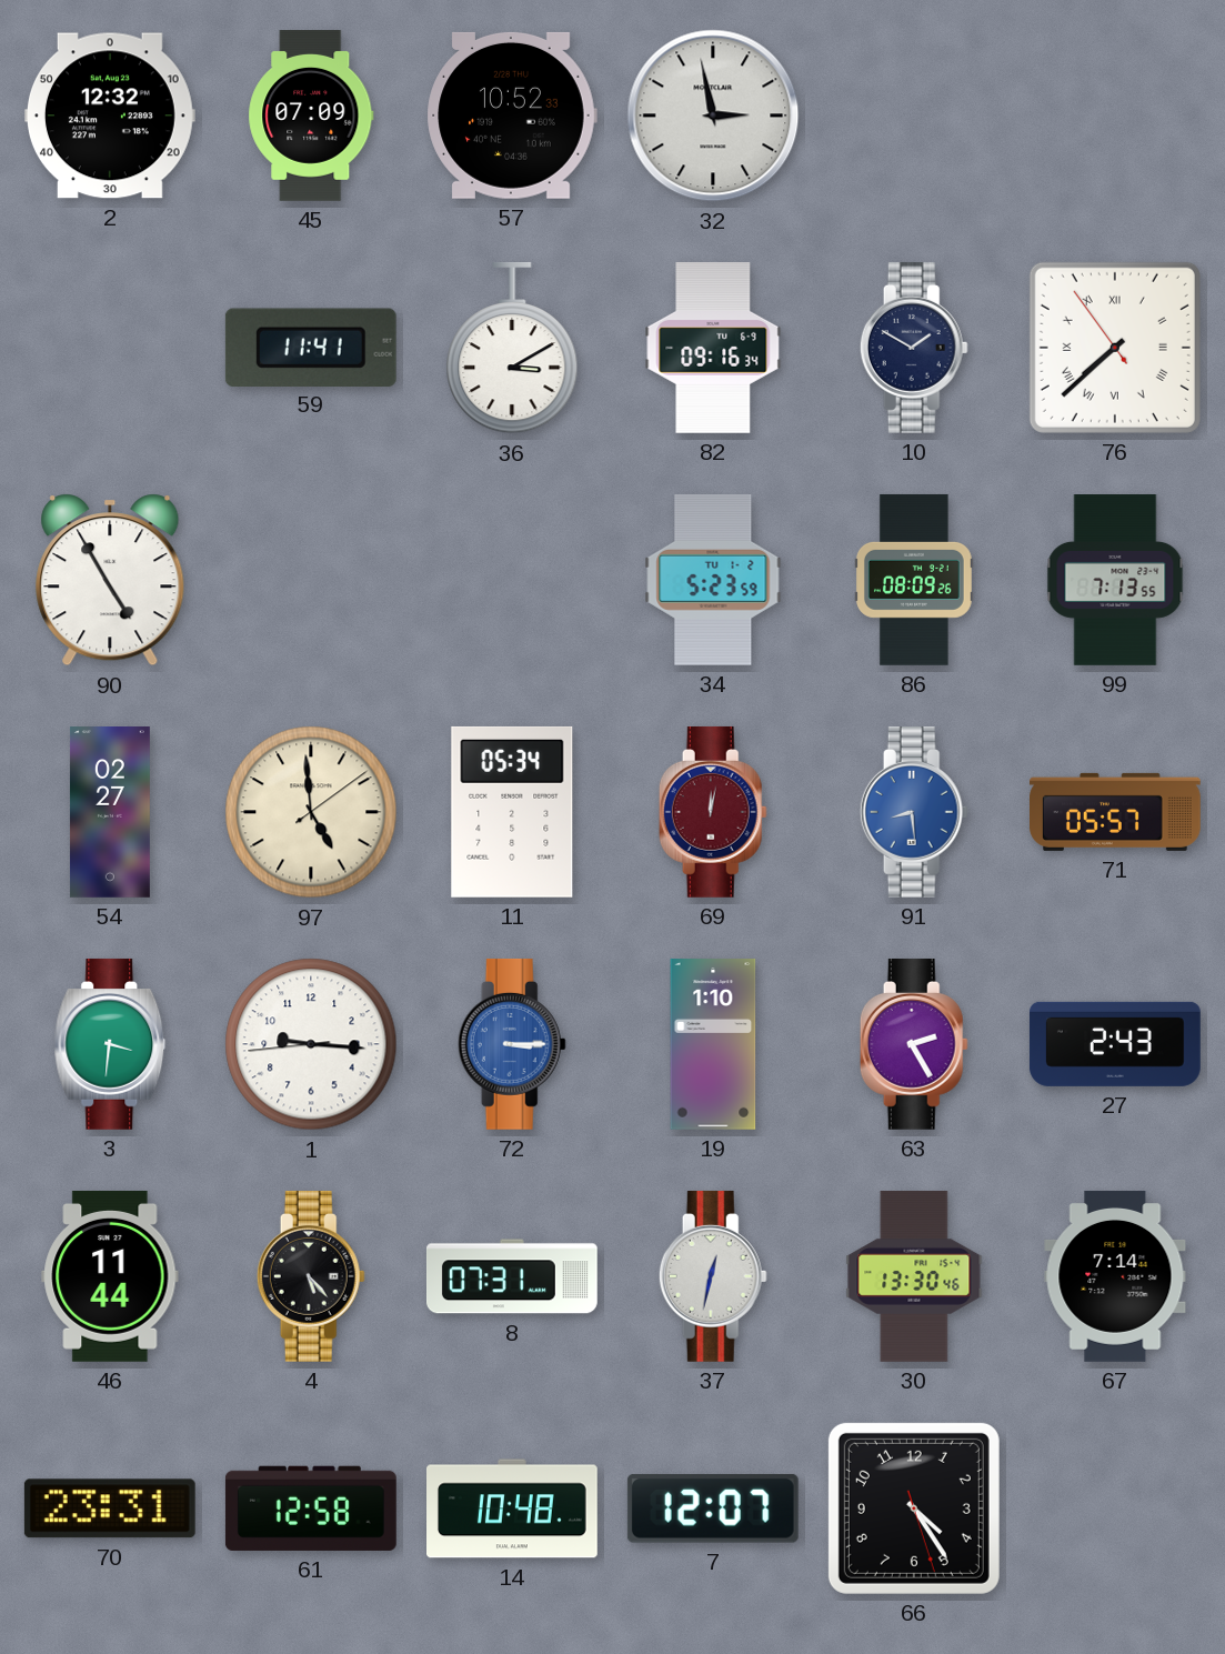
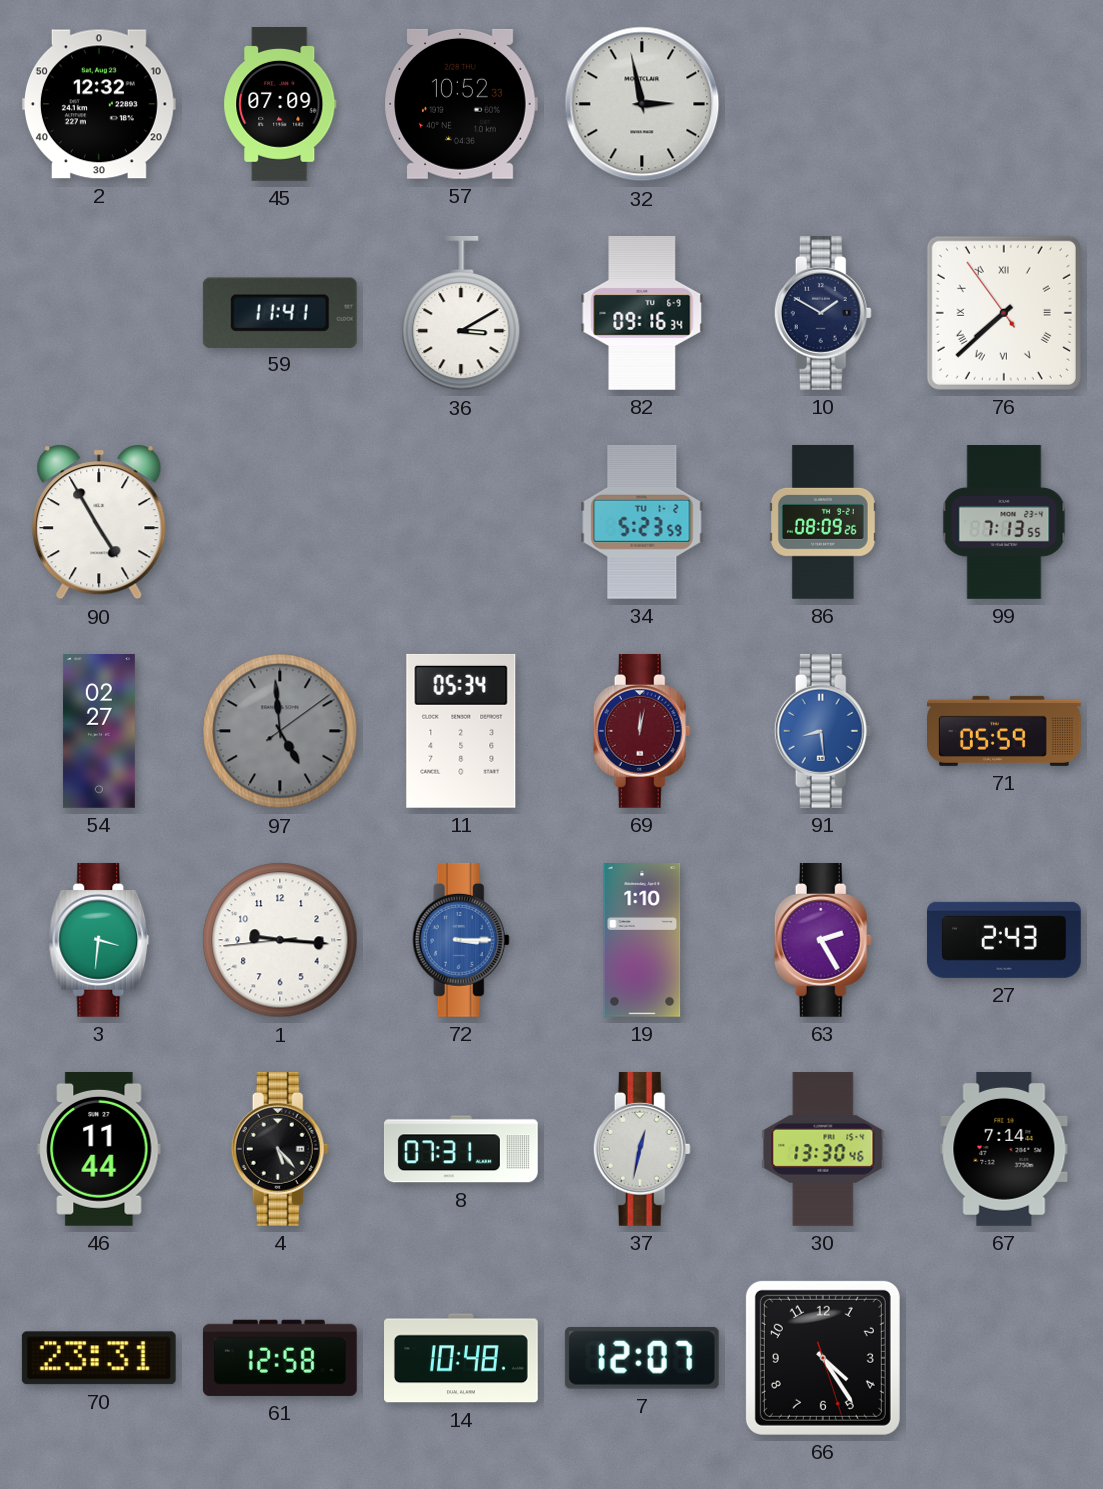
97 dial: cream -> grey
71: 05:57 -> 05:59
